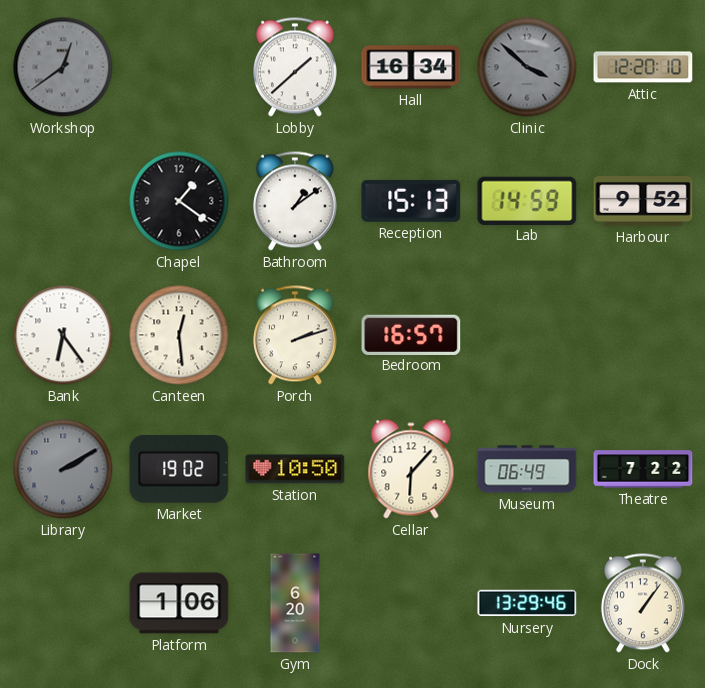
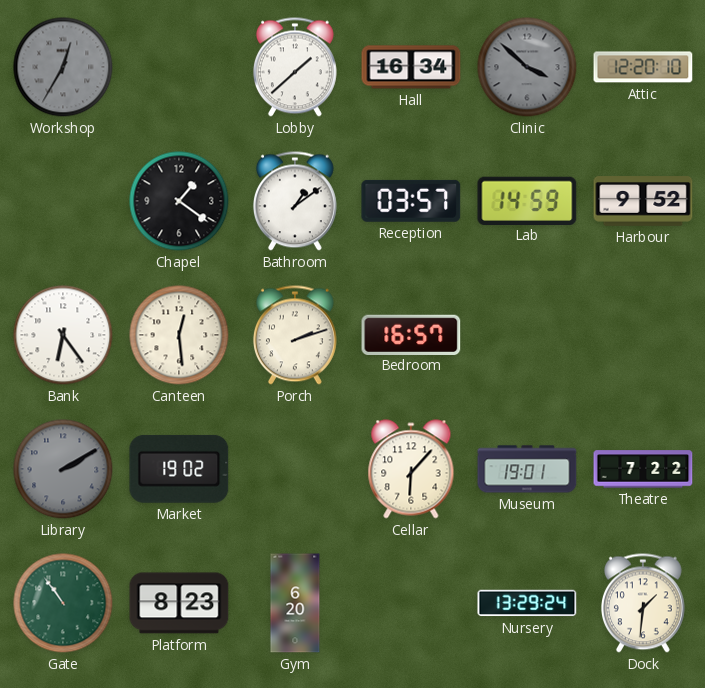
Workshop: 12:39 -> 12:35
Reception: 15:13 -> 03:57
Station: 10:50 -> none
Museum: 06:49 -> 19:01
Gate: none -> 10:54
Platform: 1:06 -> 8:23
Nursery: 13:29:46 -> 13:29:24
Dock: 1:06 -> 1:31
